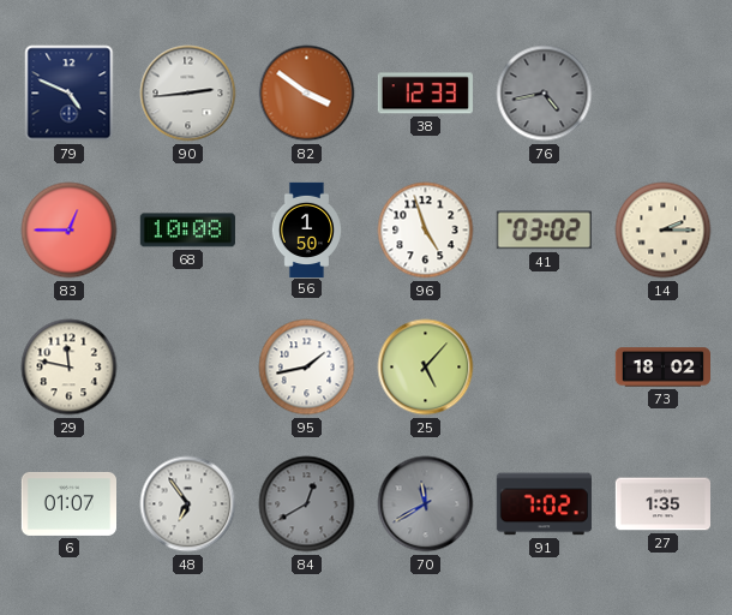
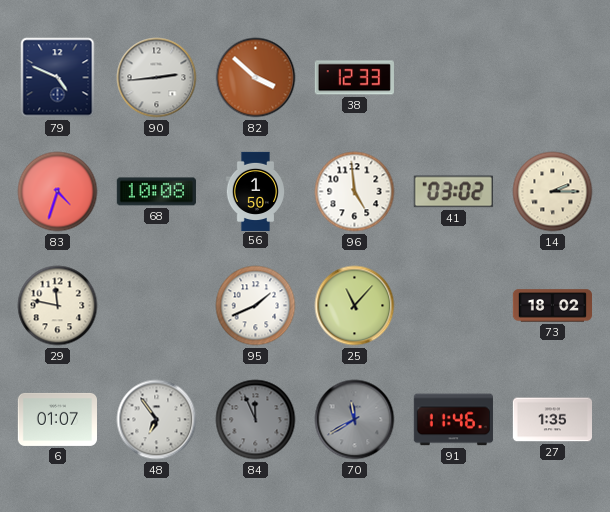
82: 3:51 -> 3:52
76: 4:43 -> none
83: 12:45 -> 4:33
96: 4:57 -> 4:59
95: 1:43 -> 1:41
25: 5:07 -> 11:07
84: 12:40 -> 11:56
91: 7:02 -> 11:46
